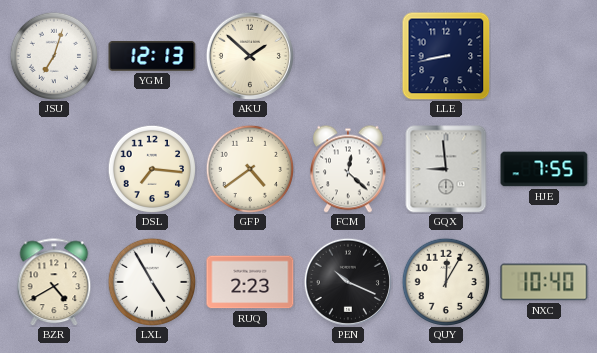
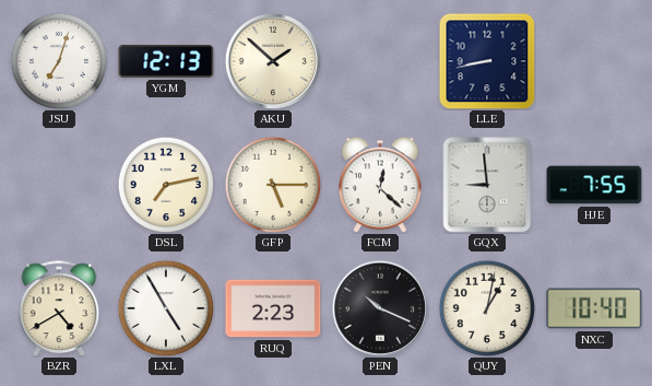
DSL: 7:16 -> 7:13
GFP: 4:39 -> 5:15
QUY: 12:05 -> 1:02
